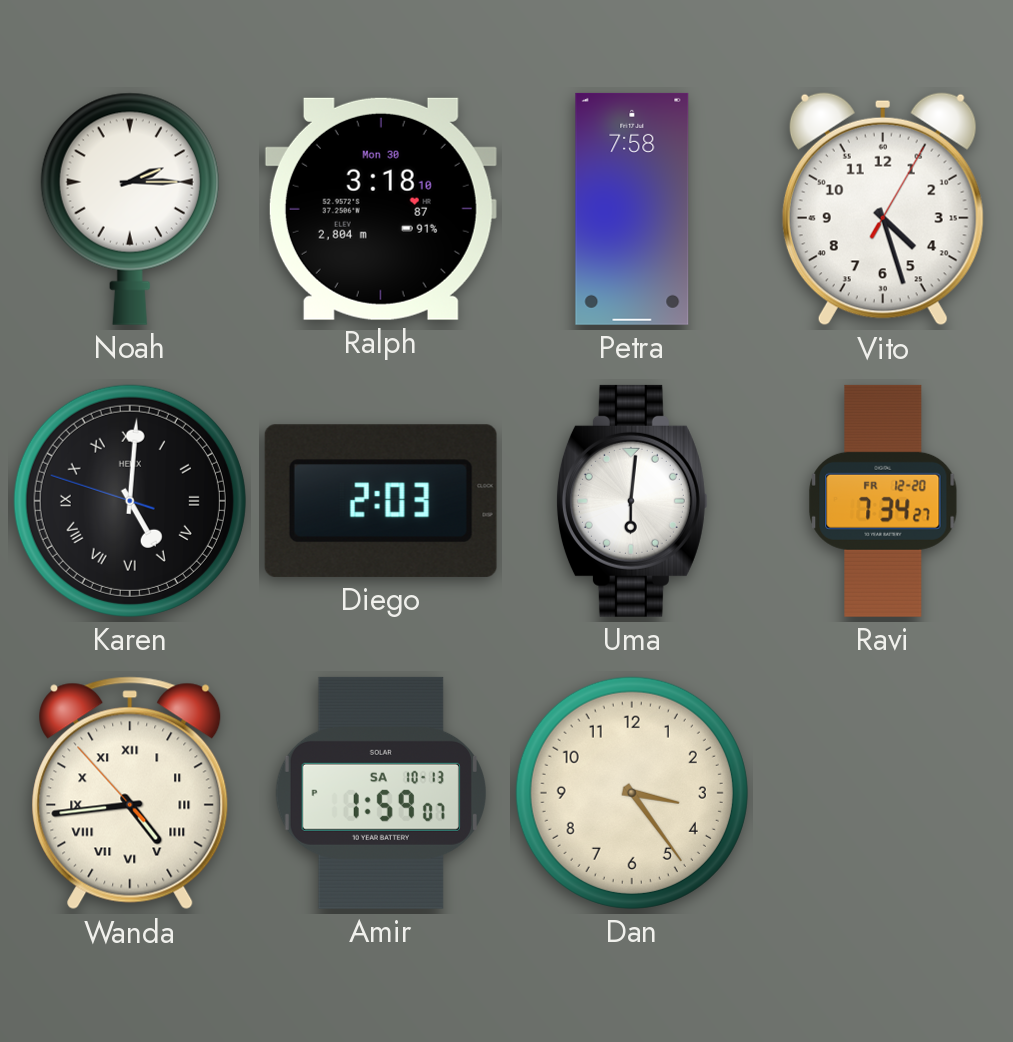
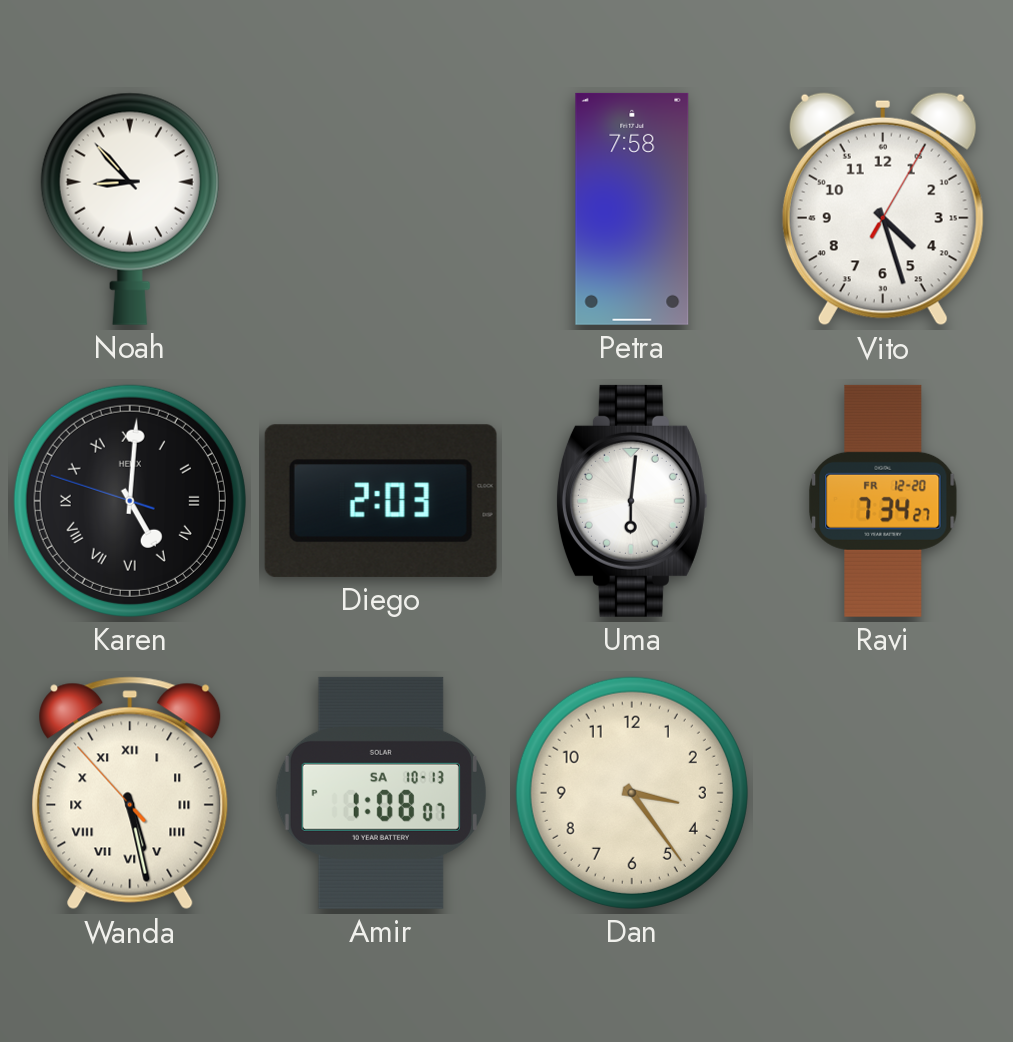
Noah: 2:15 -> 8:53
Ralph: 3:18 -> none
Wanda: 4:43 -> 5:27
Amir: 1:59 -> 1:08
